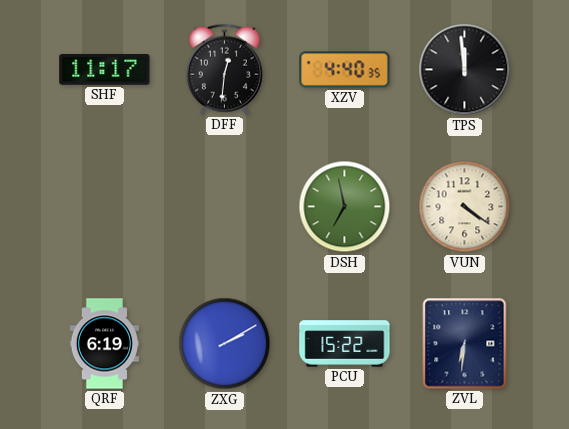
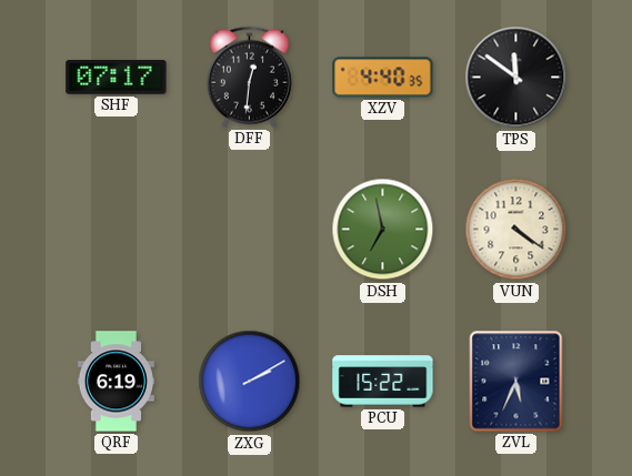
SHF: 11:17 -> 07:17
TPS: 11:59 -> 11:51
ZVL: 6:31 -> 5:34
